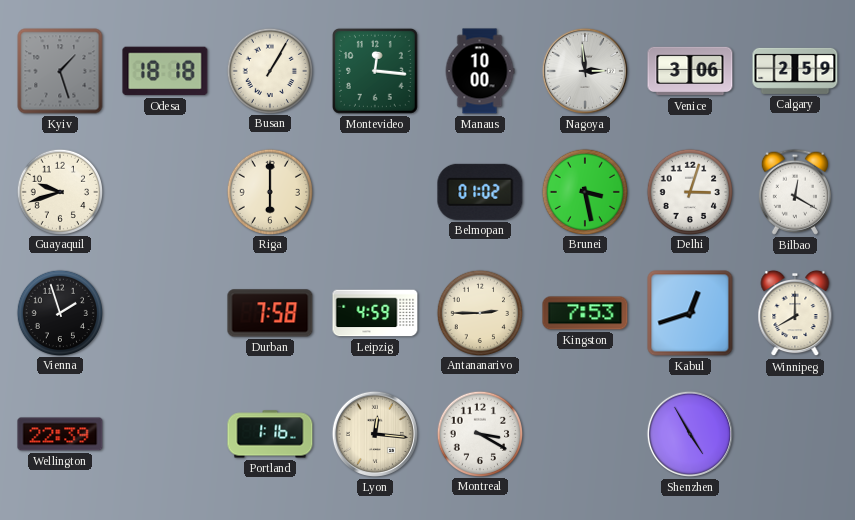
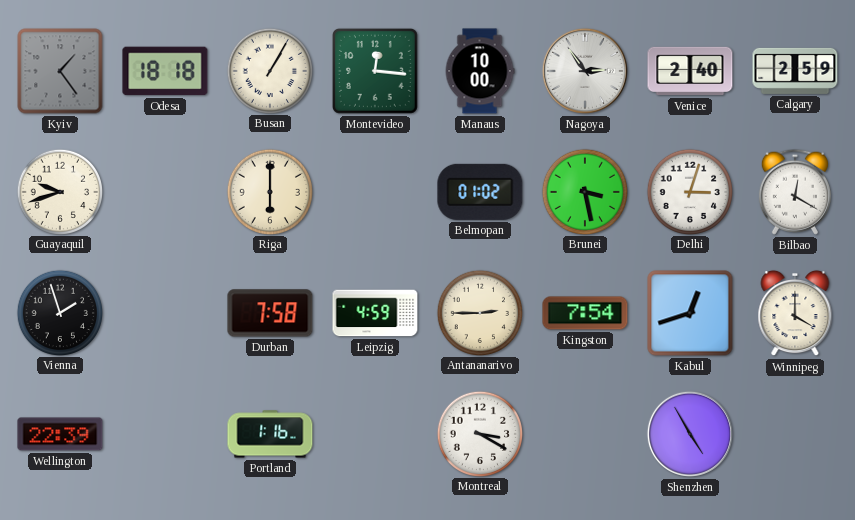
Kyiv: 1:27 -> 1:24
Nagoya: 2:59 -> 2:54
Venice: 3:06 -> 2:40
Kingston: 7:53 -> 7:54
Winnipeg: 8:00 -> 4:00
Lyon: 12:16 -> none
